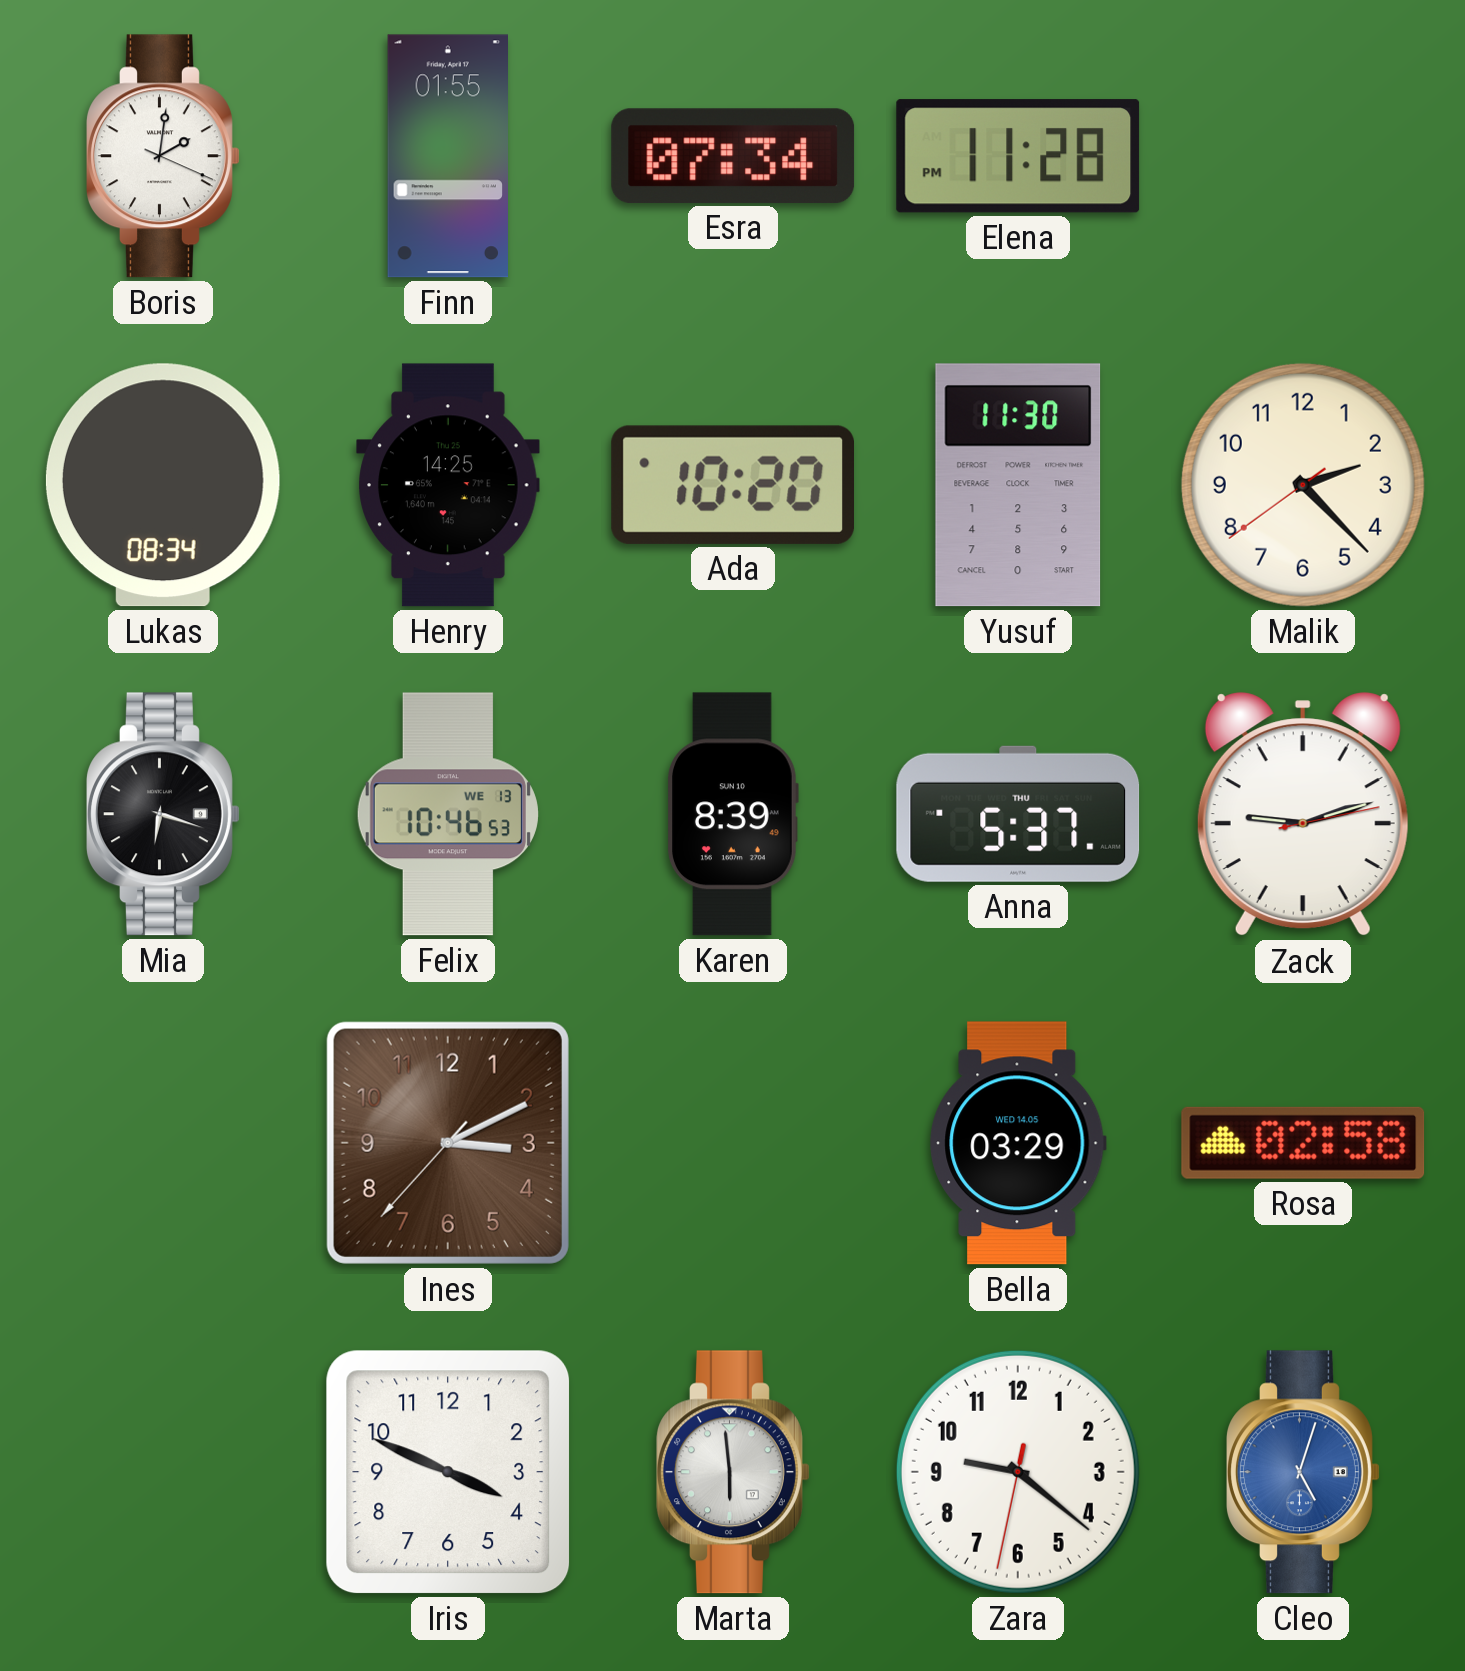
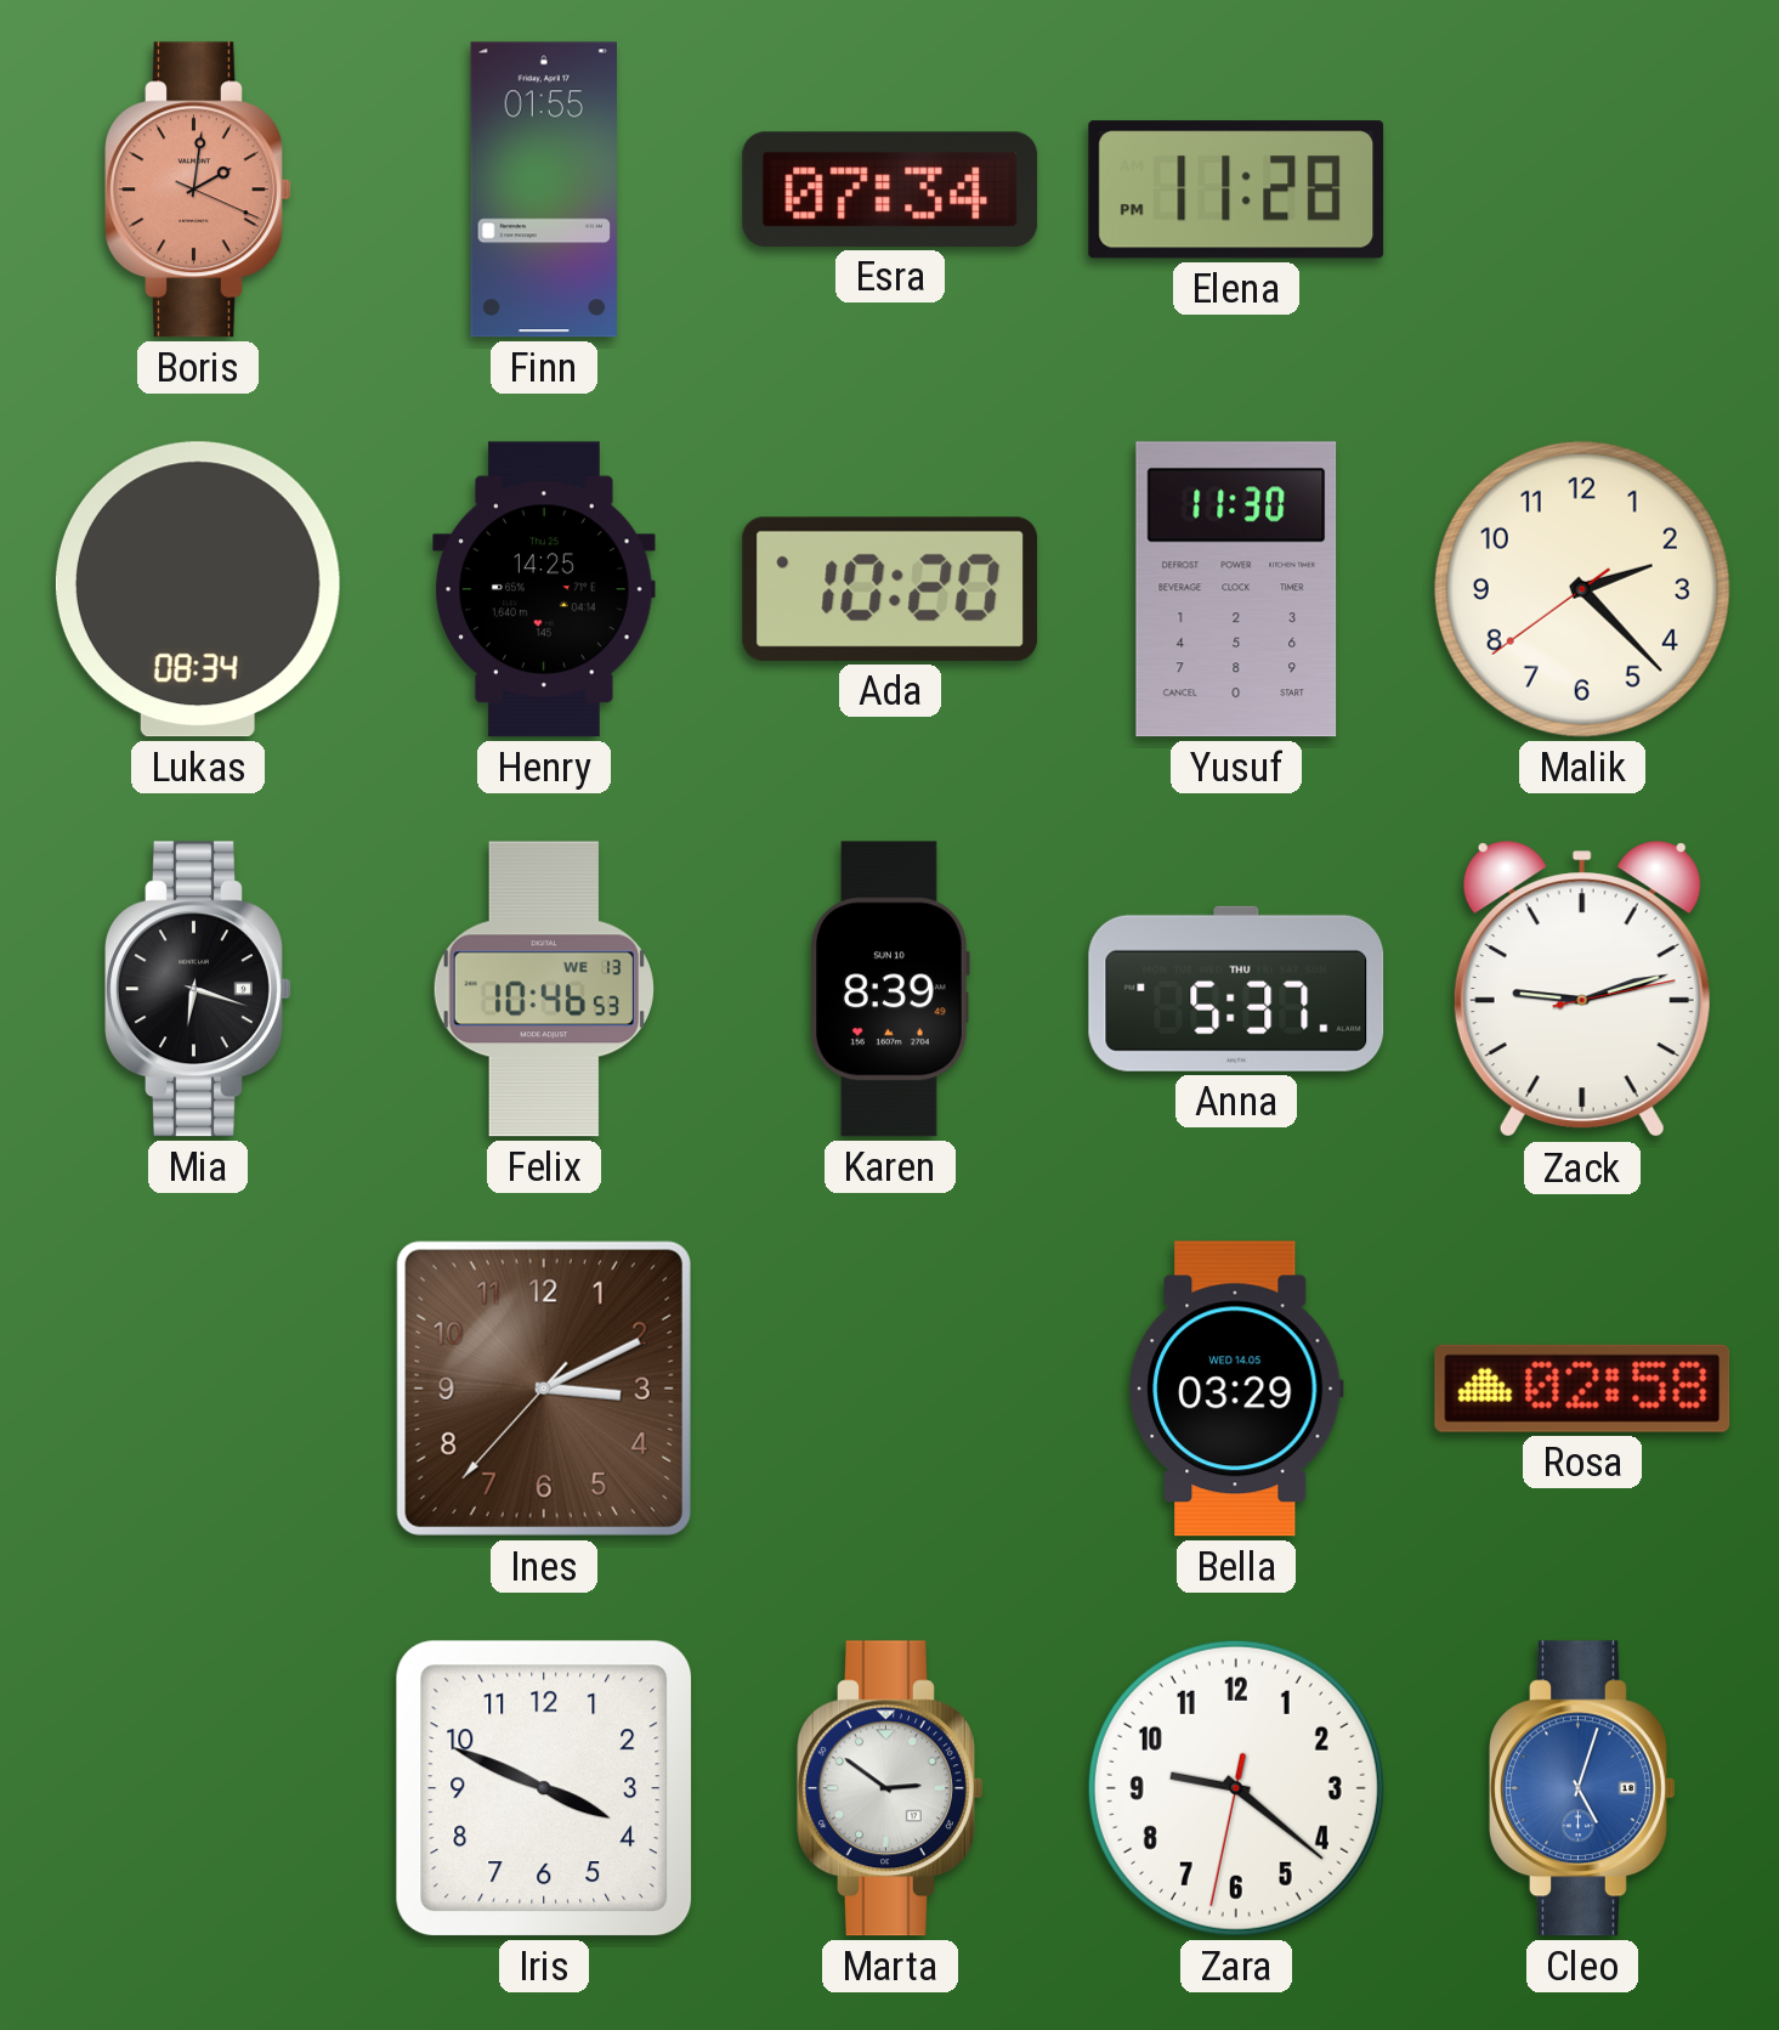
Boris dial: white -> salmon
Marta: 5:59 -> 2:51
